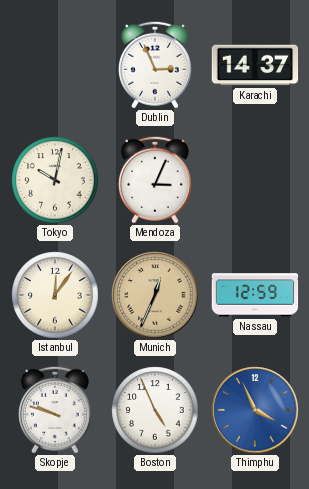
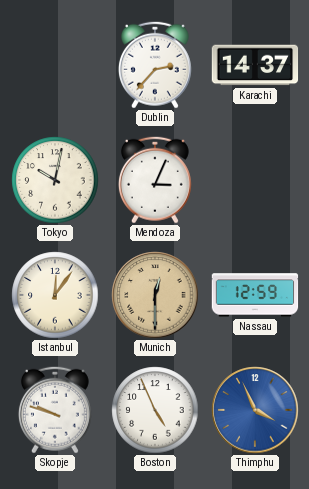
Dublin: 2:56 -> 2:37
Munich: 12:34 -> 12:30
